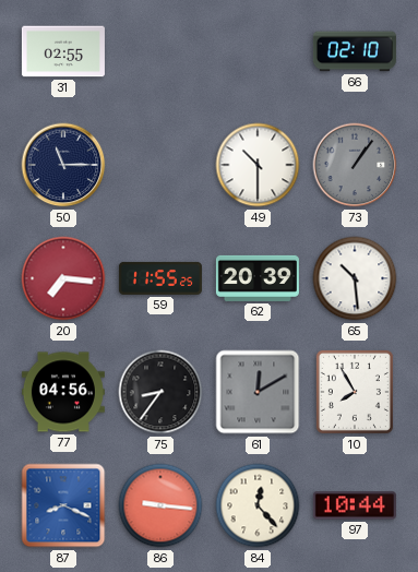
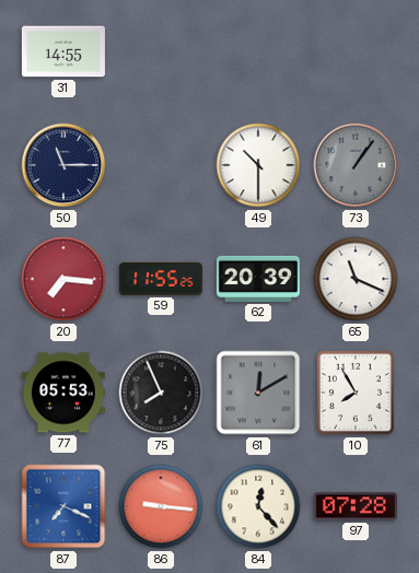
31: 02:55 -> 14:55
66: 02:10 -> none
65: 10:29 -> 11:19
77: 04:56 -> 05:53
75: 8:36 -> 7:56
87: 8:19 -> 7:19
97: 10:44 -> 07:28
